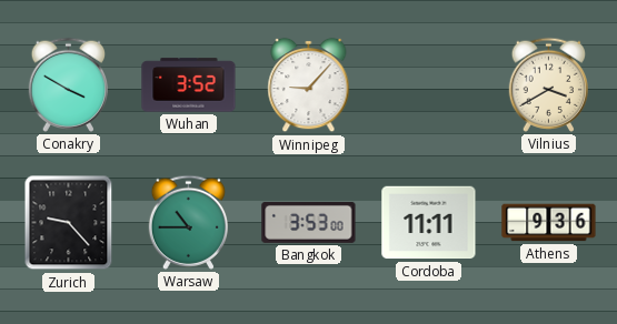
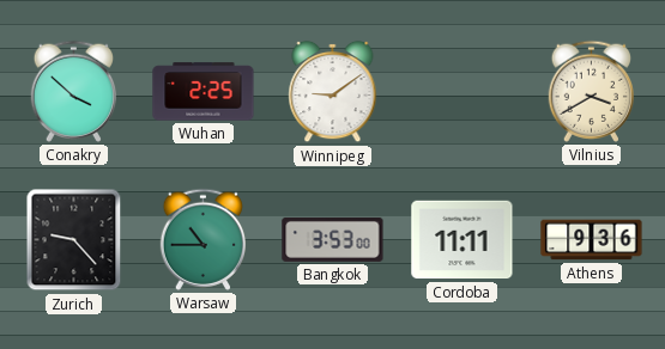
Conakry: 3:50 -> 3:52
Wuhan: 3:52 -> 2:25
Winnipeg: 9:07 -> 9:09
